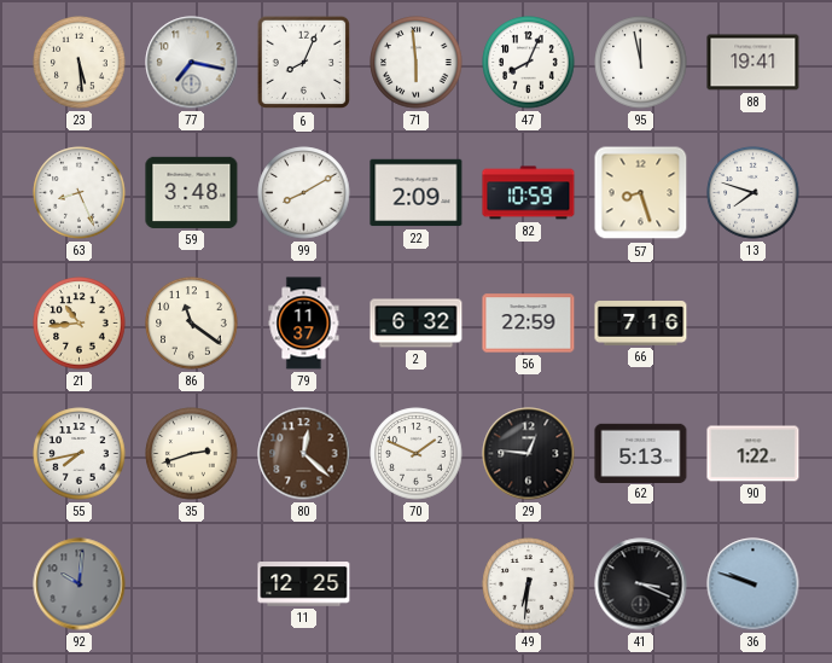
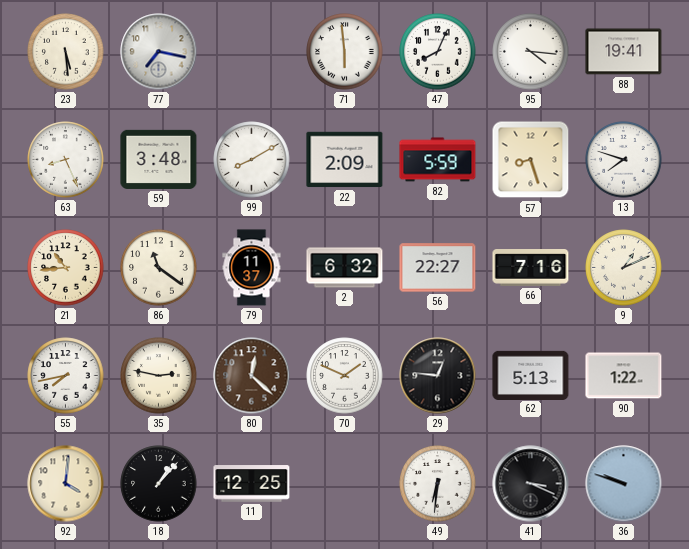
6: 8:04 -> none
95: 11:58 -> 4:16
82: 10:59 -> 5:59
56: 22:59 -> 22:27
9: none -> 1:11
35: 2:42 -> 2:47
92: 10:01 -> 4:01
92 dial: grey -> cream
18: none -> 1:07
